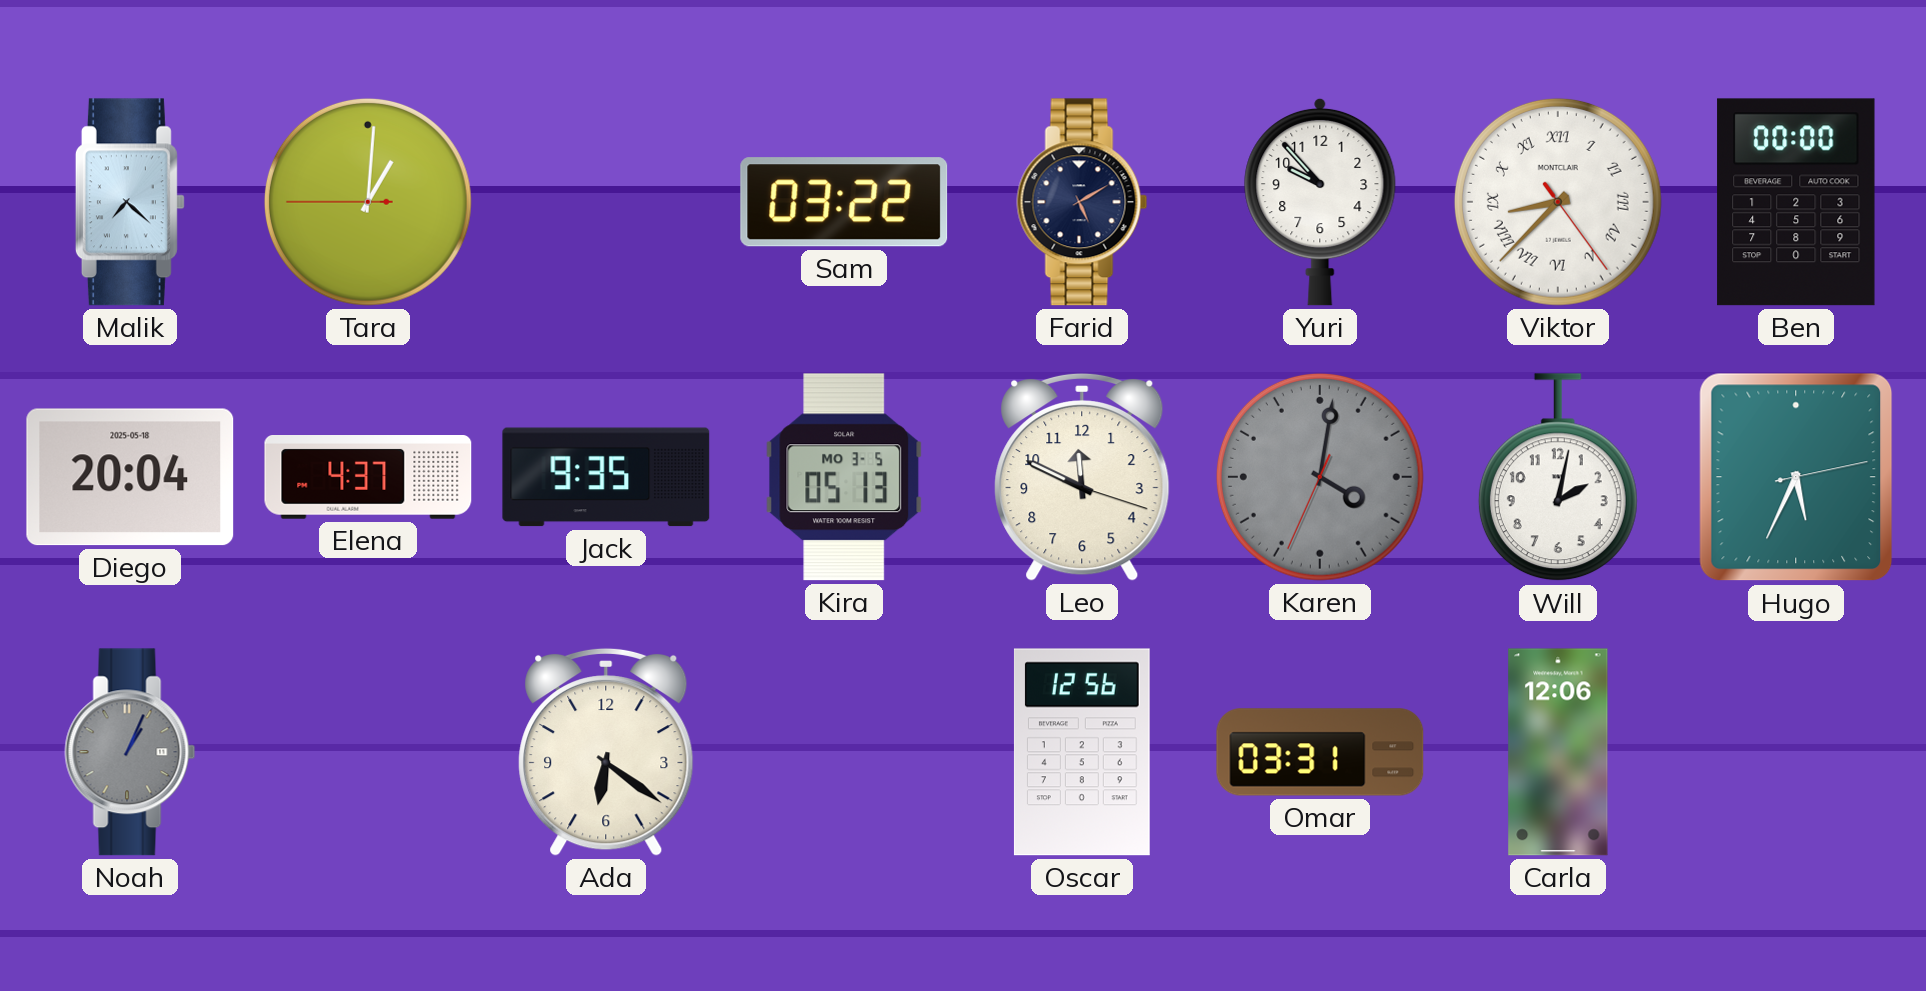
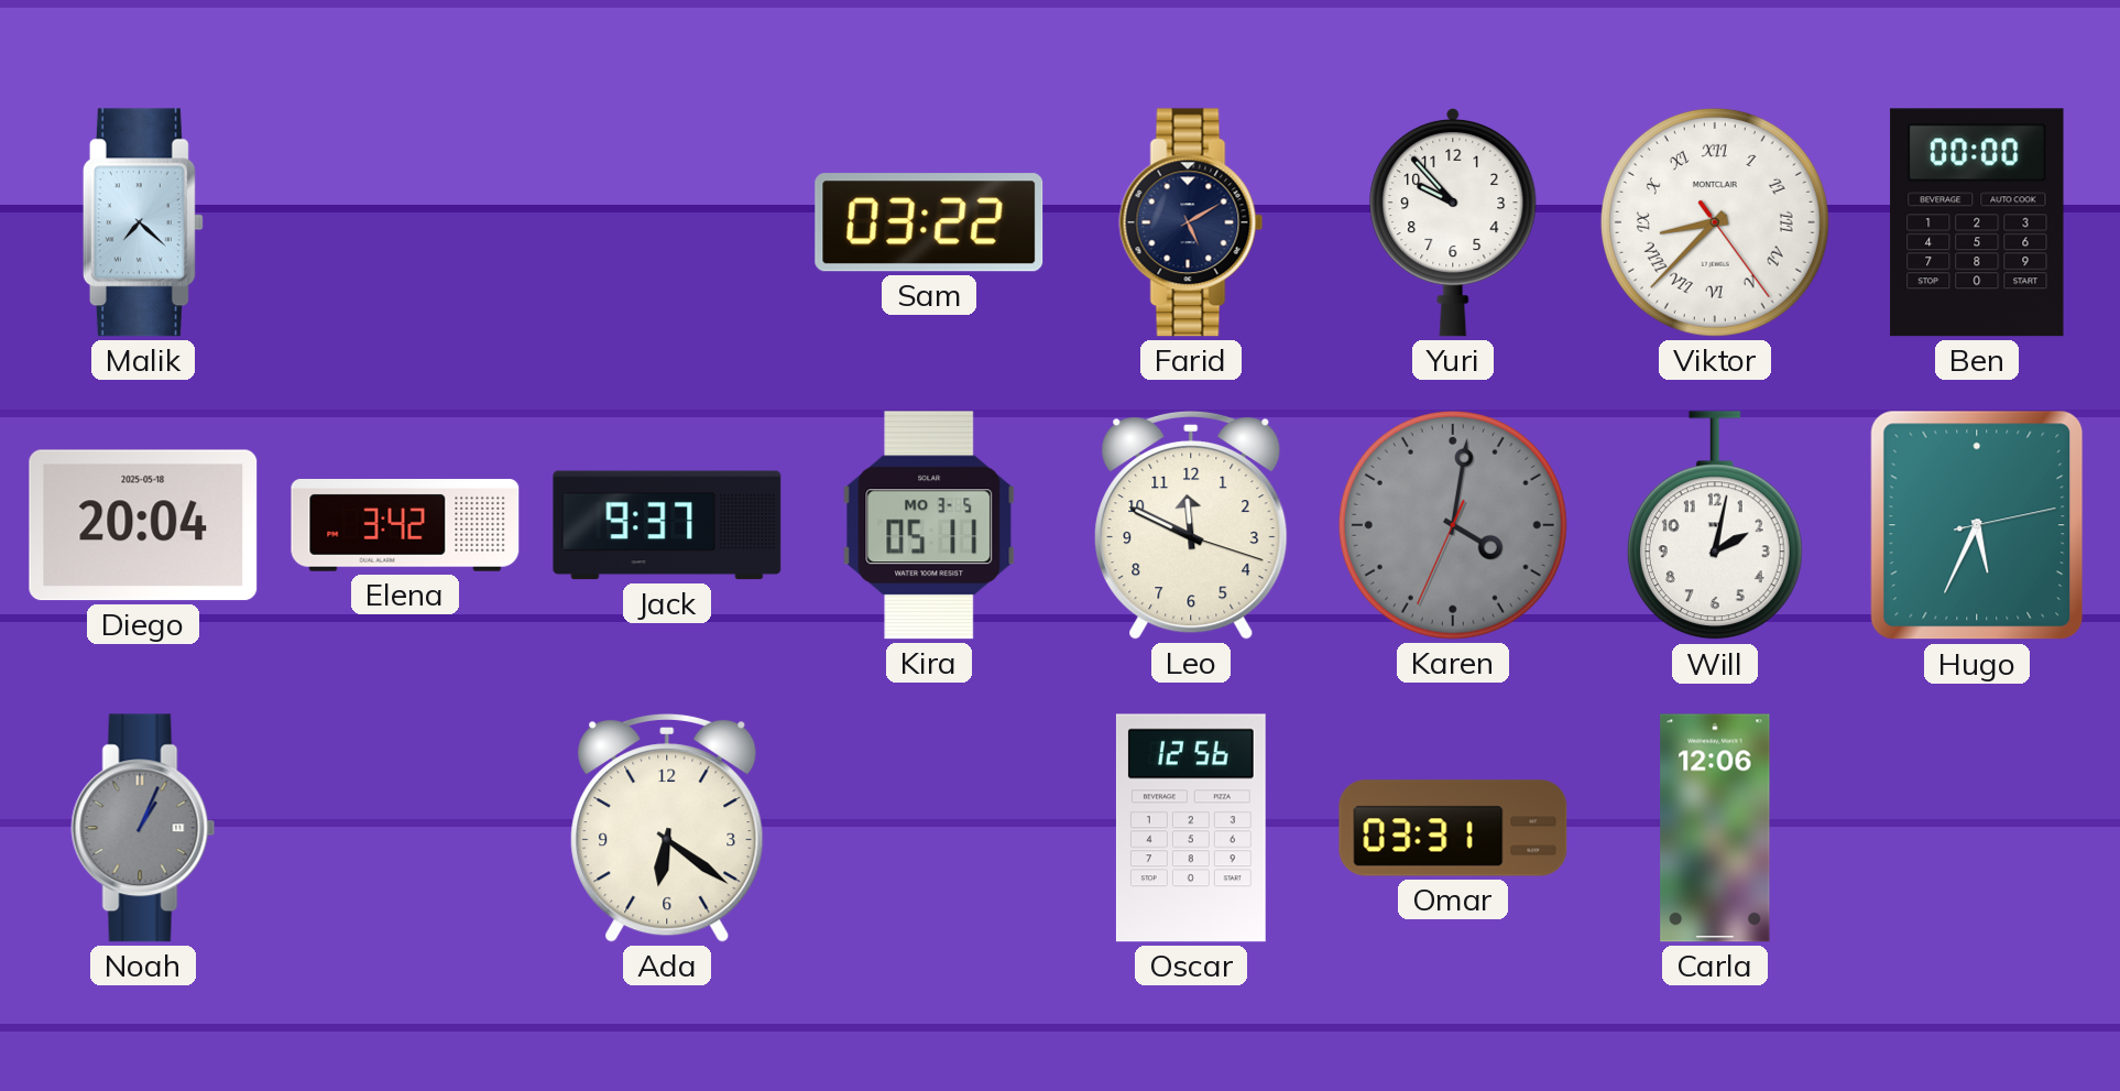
Tara: 1:00 -> none
Elena: 4:37 -> 3:42
Jack: 9:35 -> 9:37
Kira: 05:13 -> 05:11
